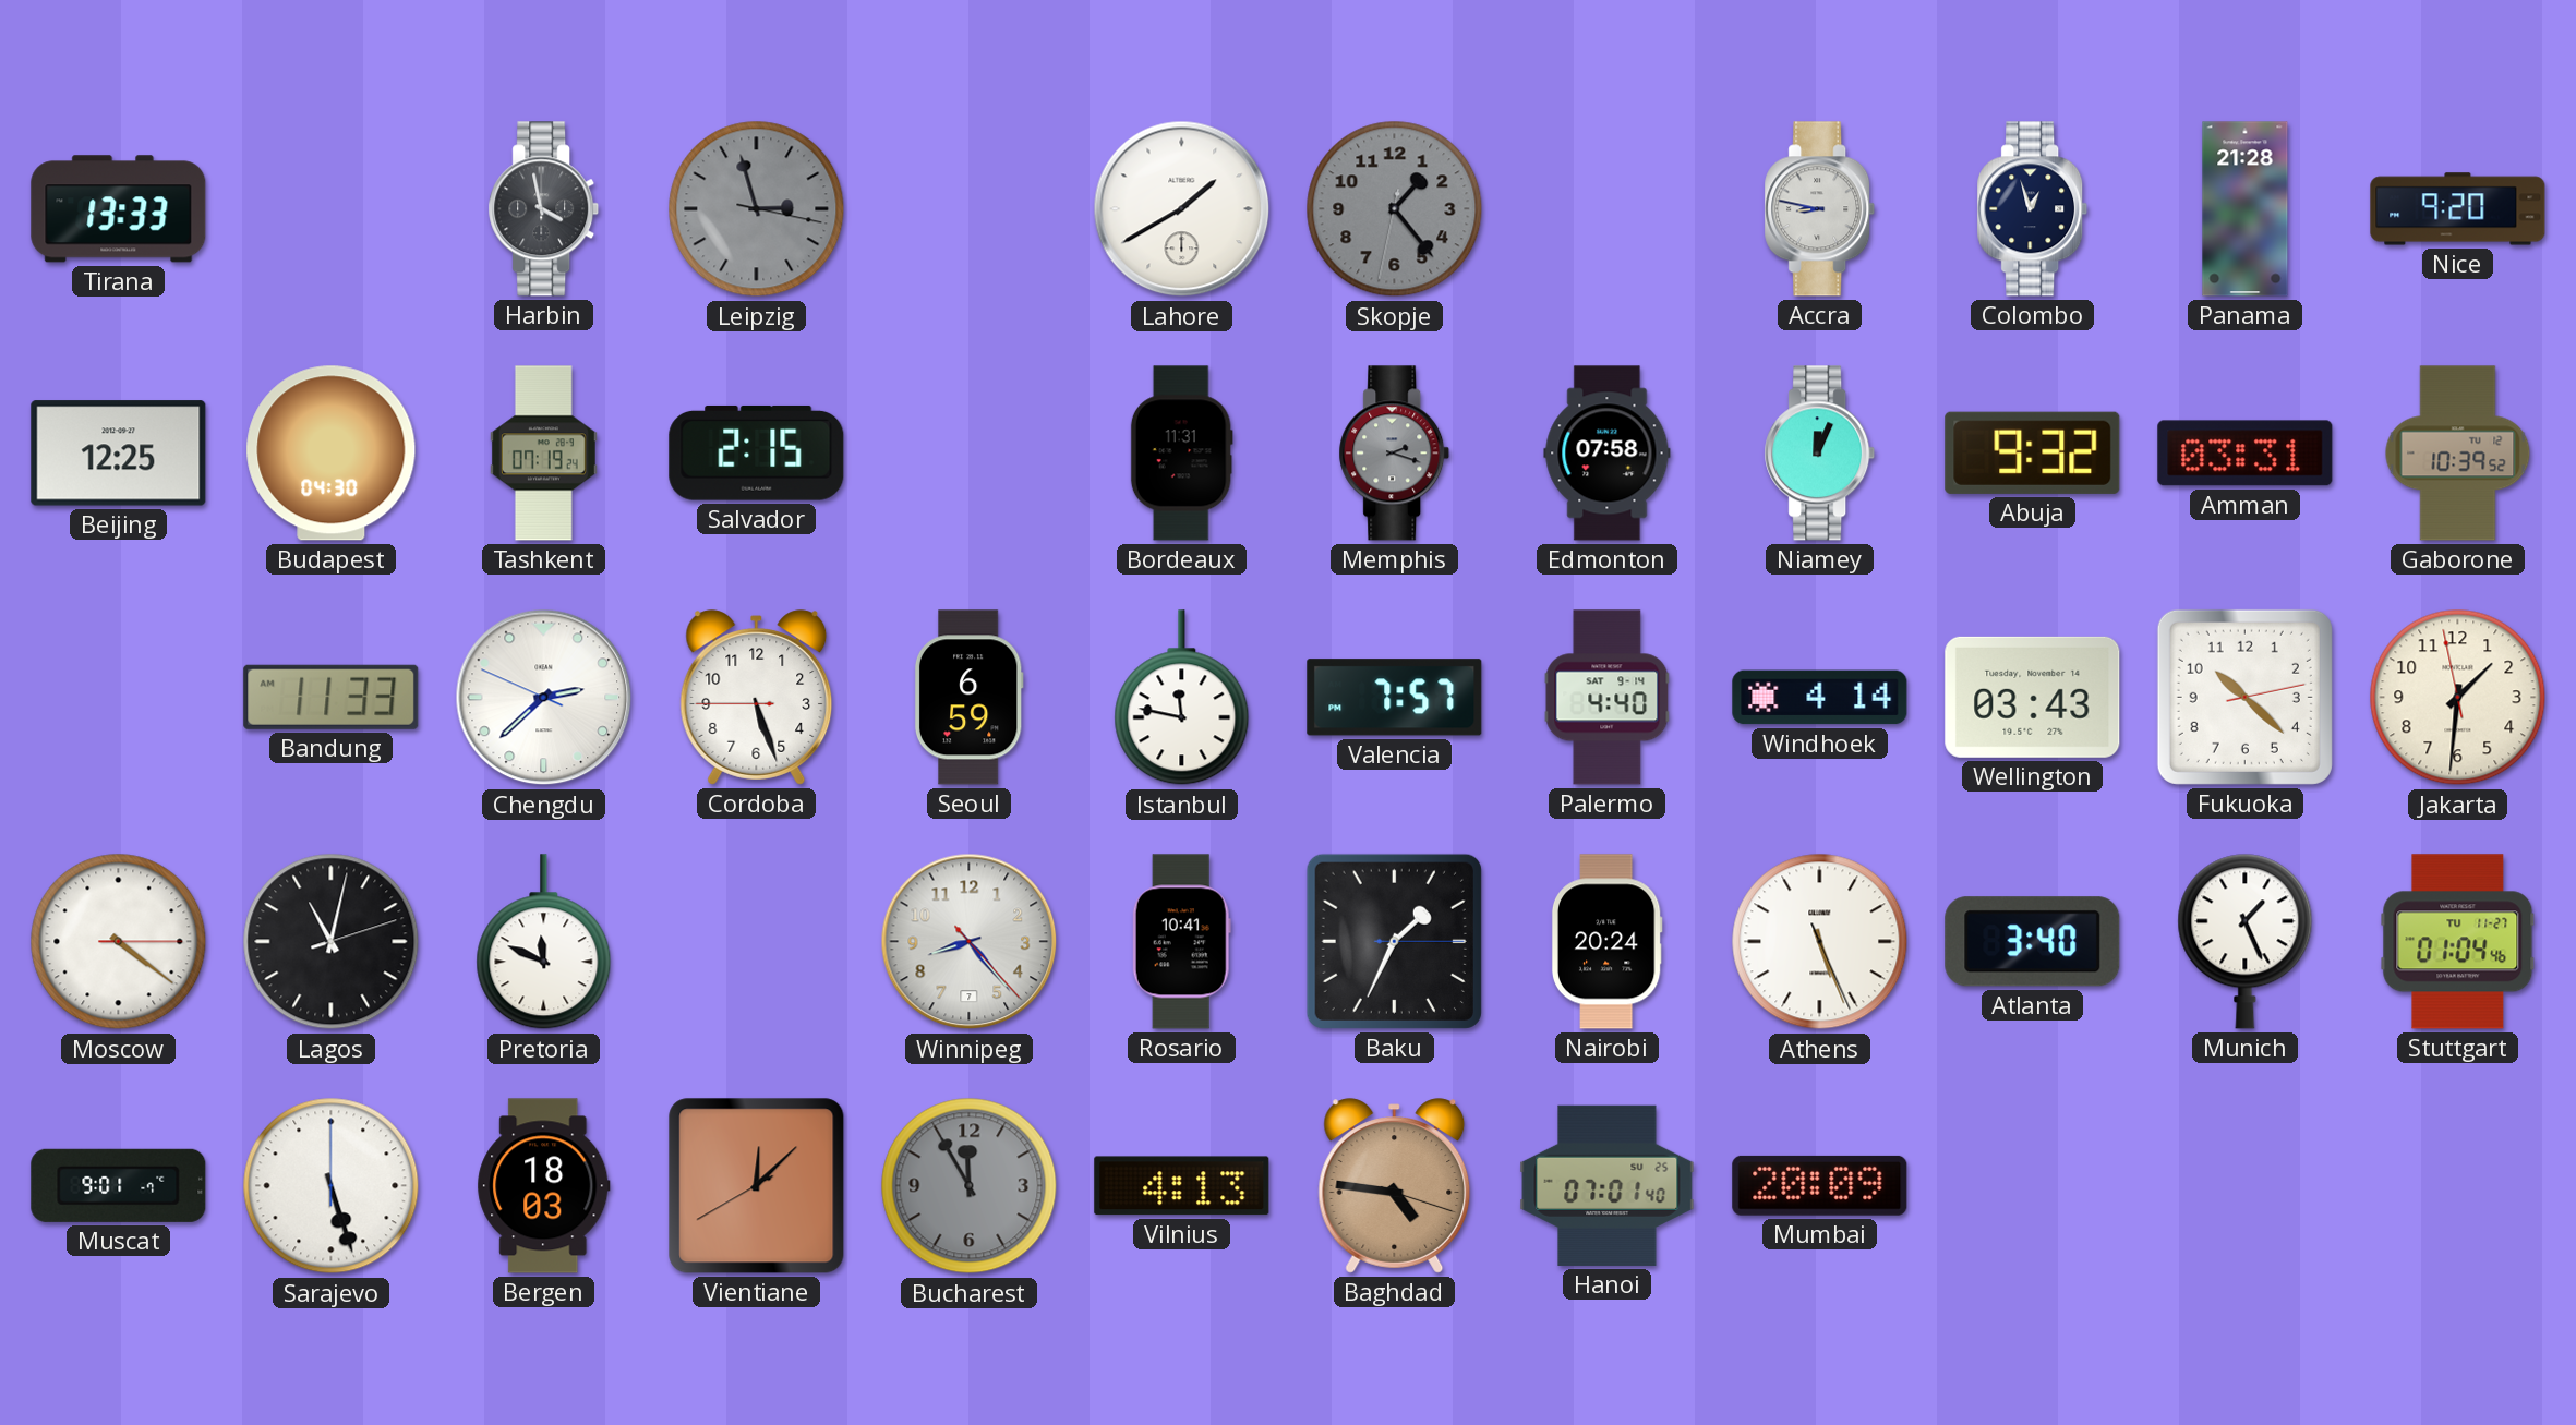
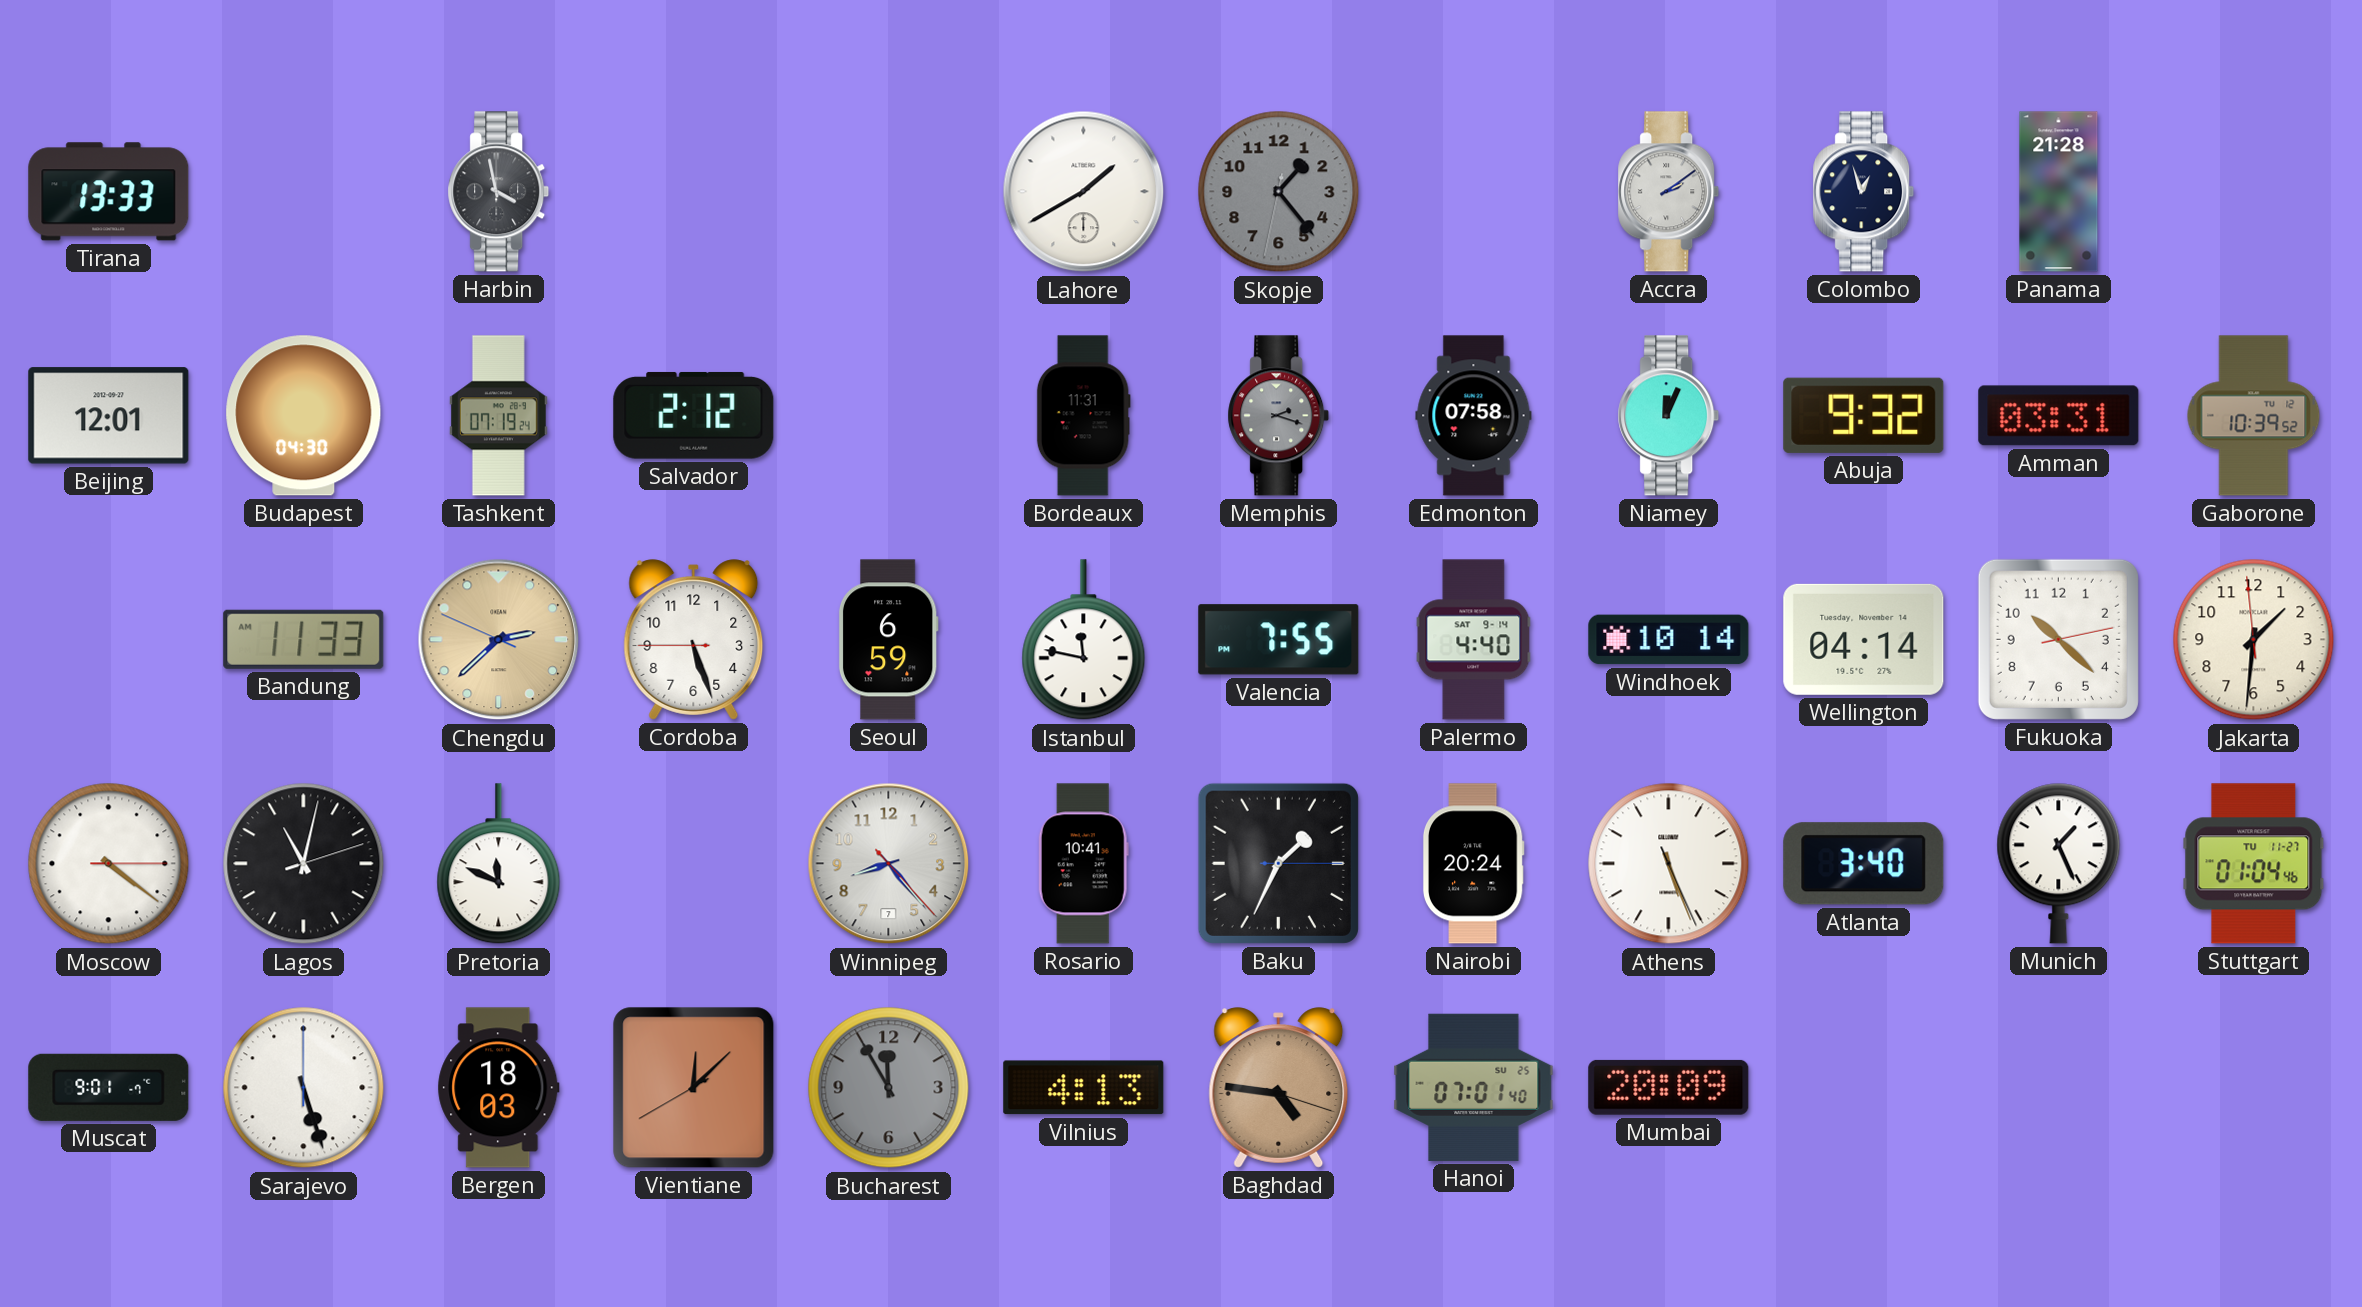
Leipzig: 2:57 -> none
Accra: 8:47 -> 2:09
Nice: 9:20 -> none
Beijing: 12:25 -> 12:01
Salvador: 2:15 -> 2:12
Chengdu dial: white -> champagne
Valencia: 7:57 -> 7:55
Windhoek: 4:14 -> 10:14
Wellington: 03:43 -> 04:14
Jakarta: 1:30:58 -> 1:30:59
